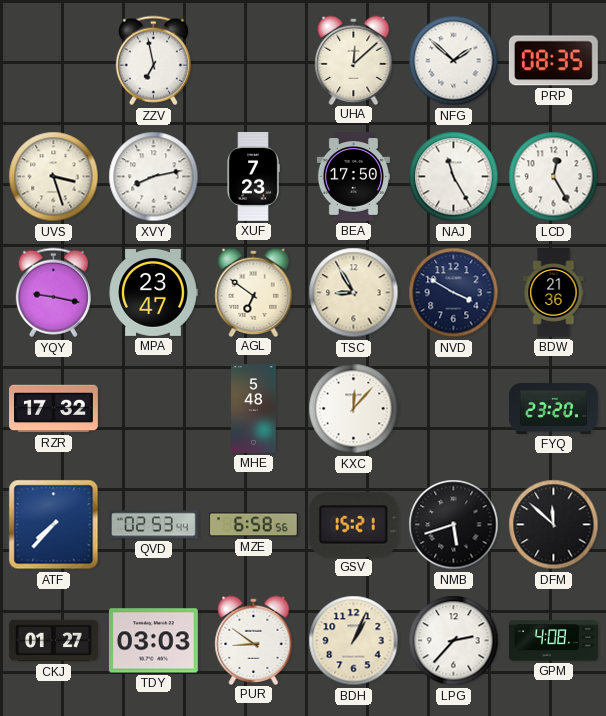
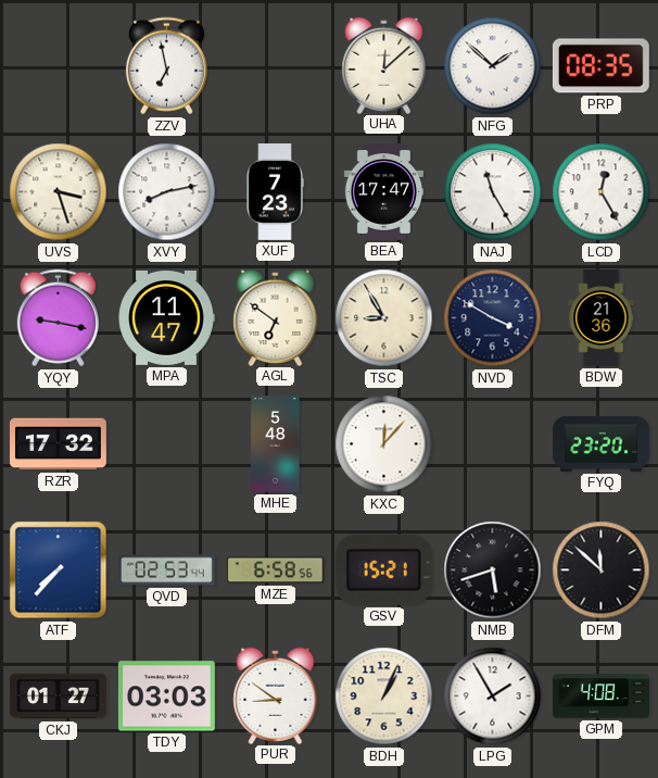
BEA: 17:50 -> 17:47
MPA: 23:47 -> 11:47
LPG: 2:37 -> 1:55
